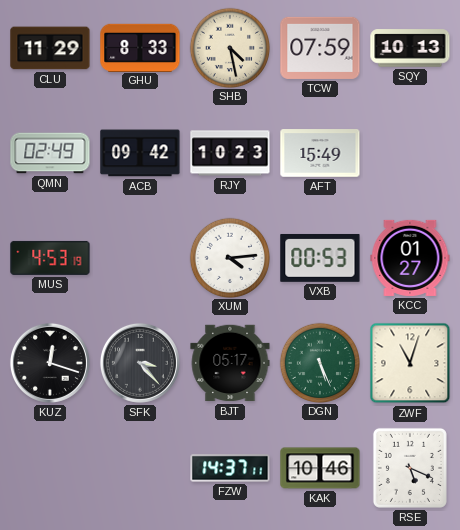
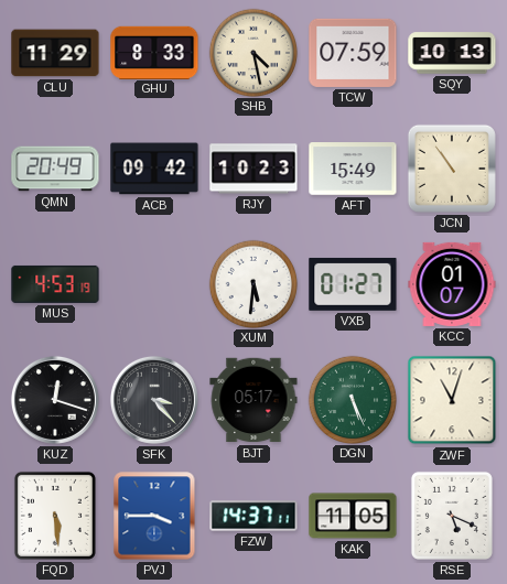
QMN: 02:49 -> 20:49
JCN: none -> 10:54
XUM: 4:14 -> 5:31
VXB: 00:53 -> 01:27
KCC: 01:27 -> 01:07
FQD: none -> 5:29
PVJ: none -> 3:45
KAK: 10:46 -> 11:05
